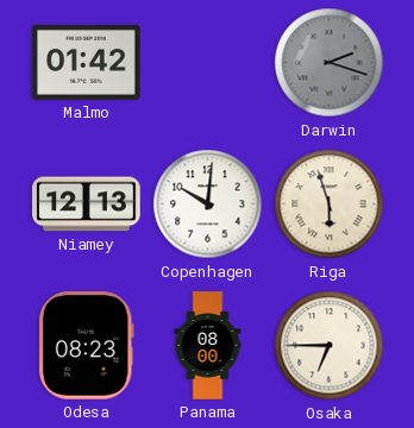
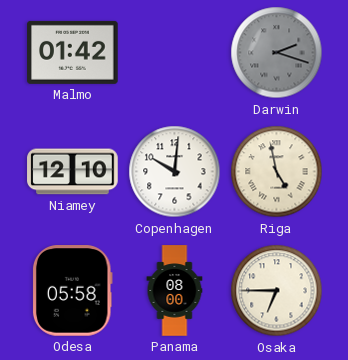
Niamey: 12:13 -> 12:10
Riga: 5:57 -> 4:58
Odesa: 08:23 -> 05:58
